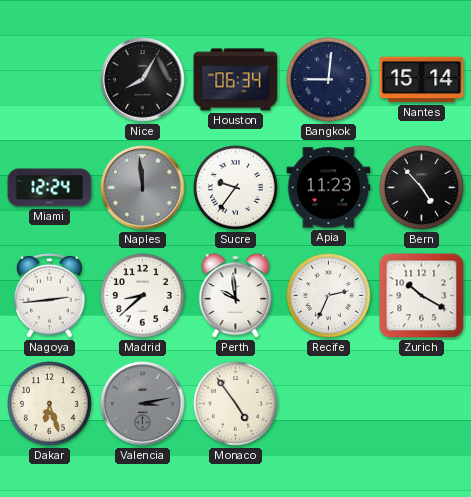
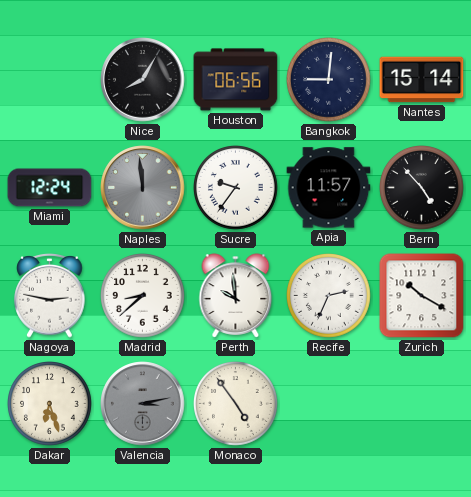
Houston: 06:34 -> 06:56
Apia: 11:23 -> 11:57
Nagoya: 2:44 -> 2:47
